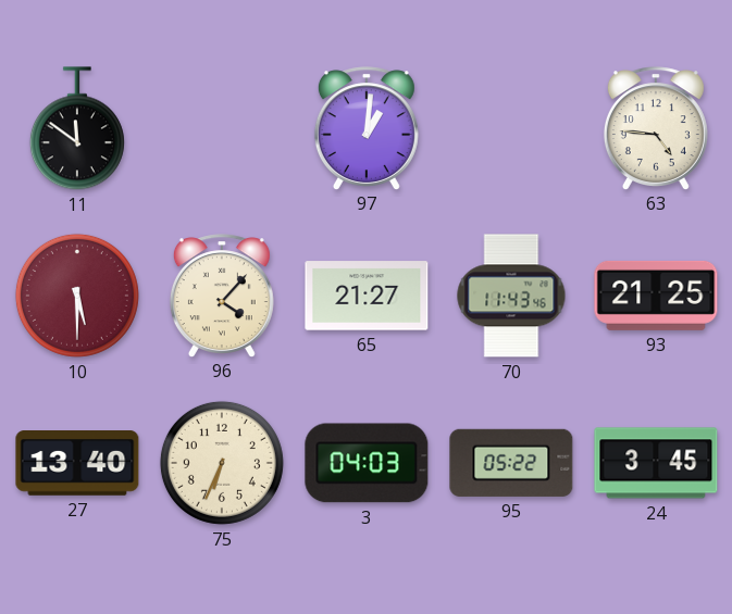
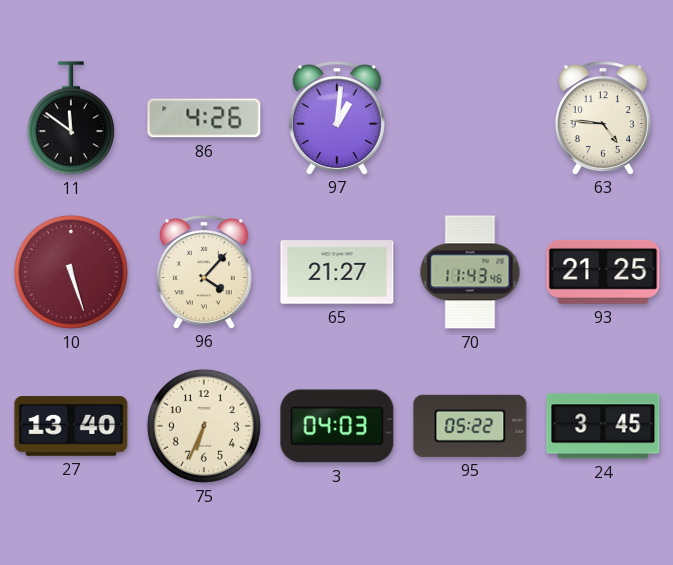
86: none -> 4:26
10: 5:30 -> 5:27
